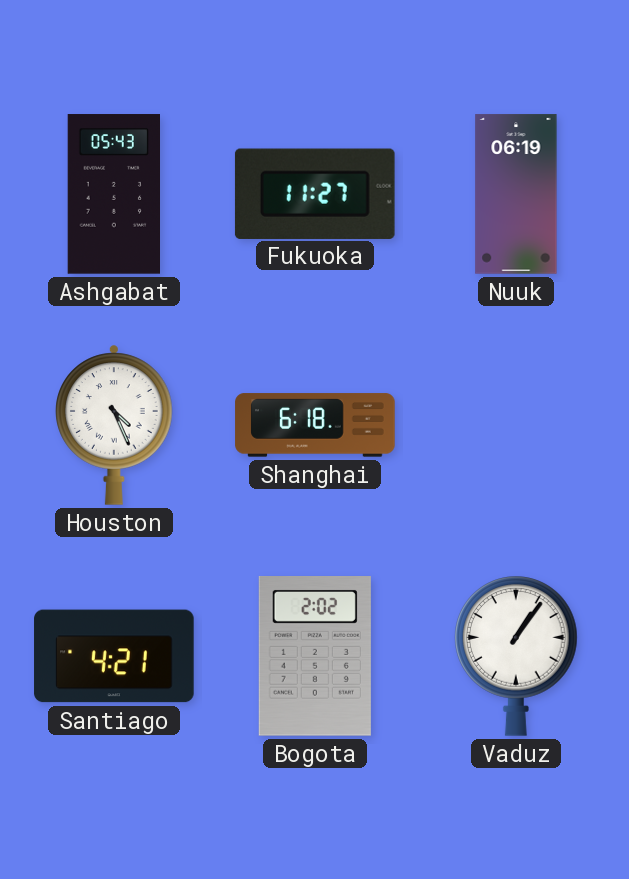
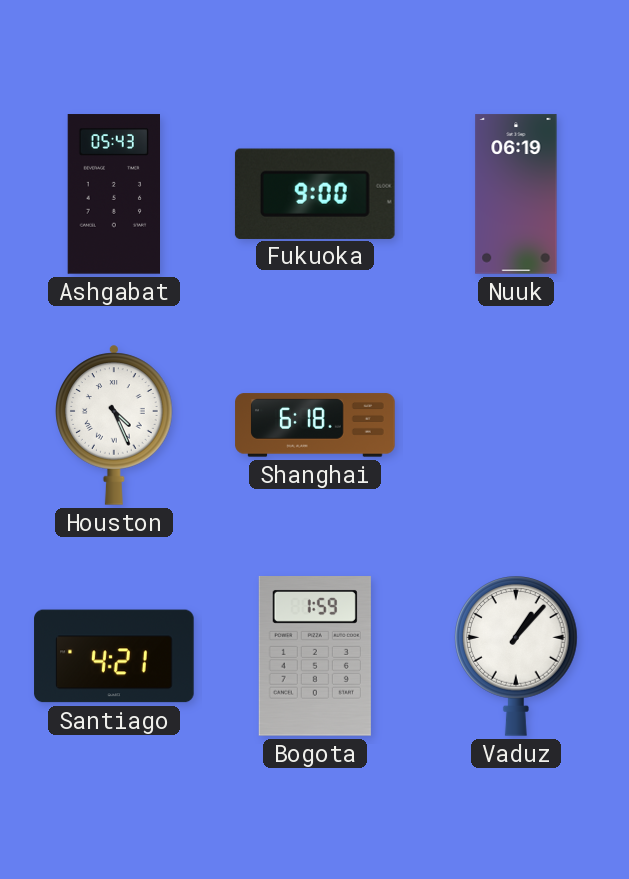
Fukuoka: 11:27 -> 9:00
Bogota: 2:02 -> 1:59
Vaduz: 1:06 -> 1:07
